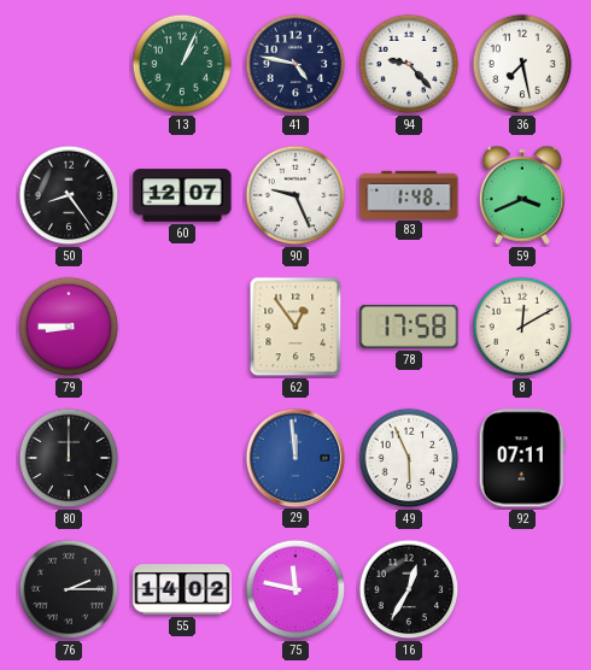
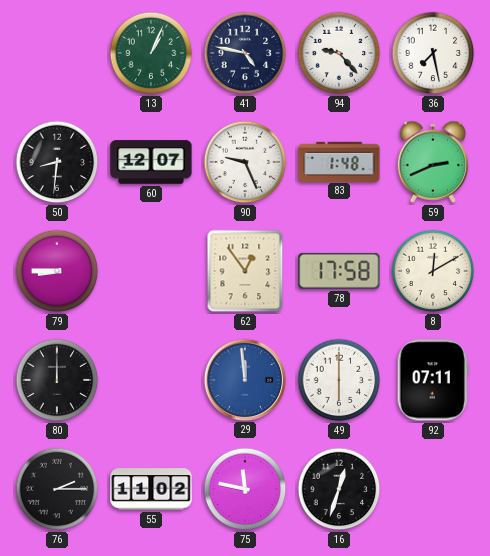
50: 8:24 -> 8:31
59: 3:41 -> 2:41
49: 5:56 -> 6:00
55: 14:02 -> 11:02
16: 12:35 -> 12:33
